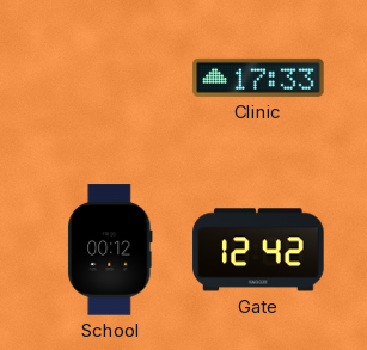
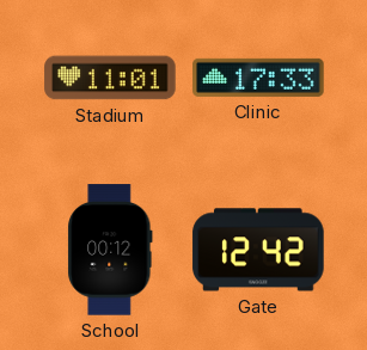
Stadium: none -> 11:01
